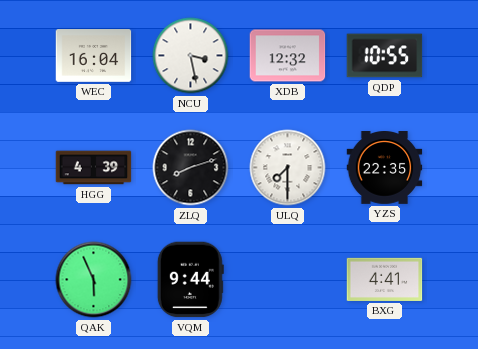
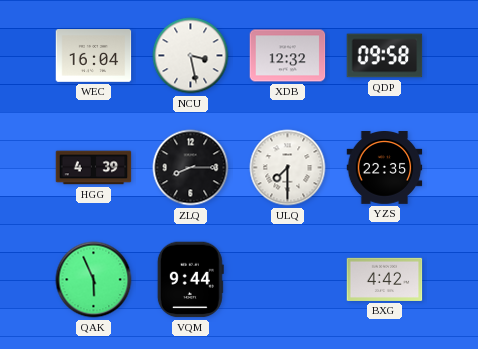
QDP: 10:55 -> 09:58
ZLQ: 8:12 -> 8:15
BXG: 4:41 -> 4:42
